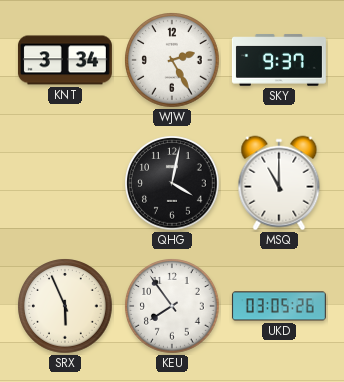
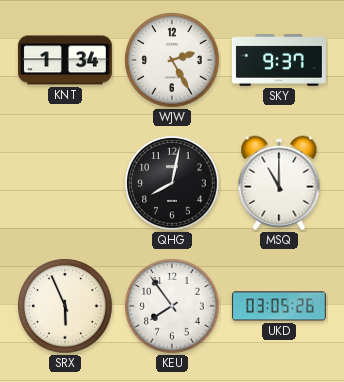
KNT: 3:34 -> 1:34
QHG: 4:02 -> 8:02
